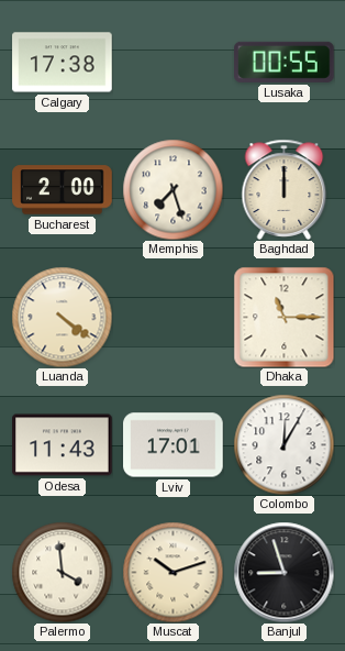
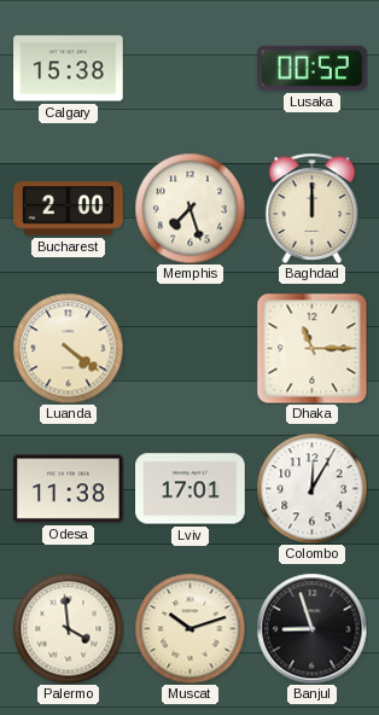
Calgary: 17:38 -> 15:38
Lusaka: 00:55 -> 00:52
Odesa: 11:43 -> 11:38
